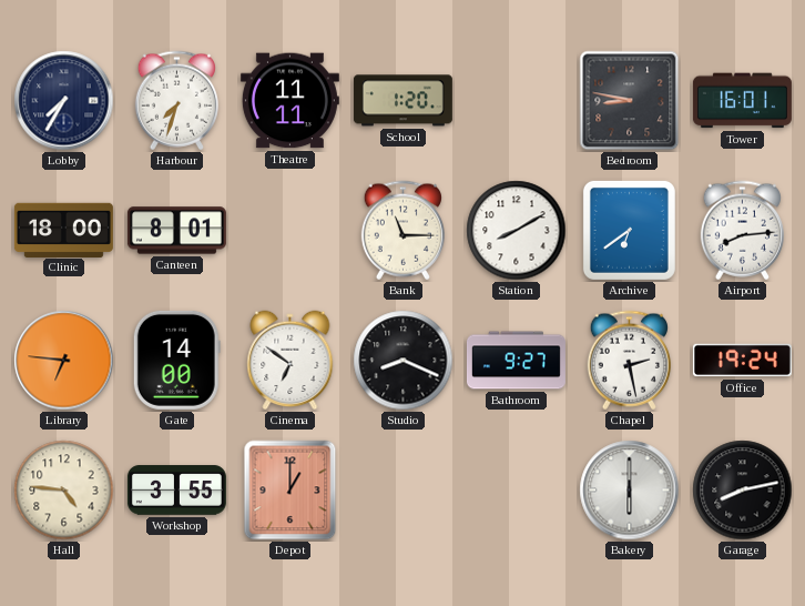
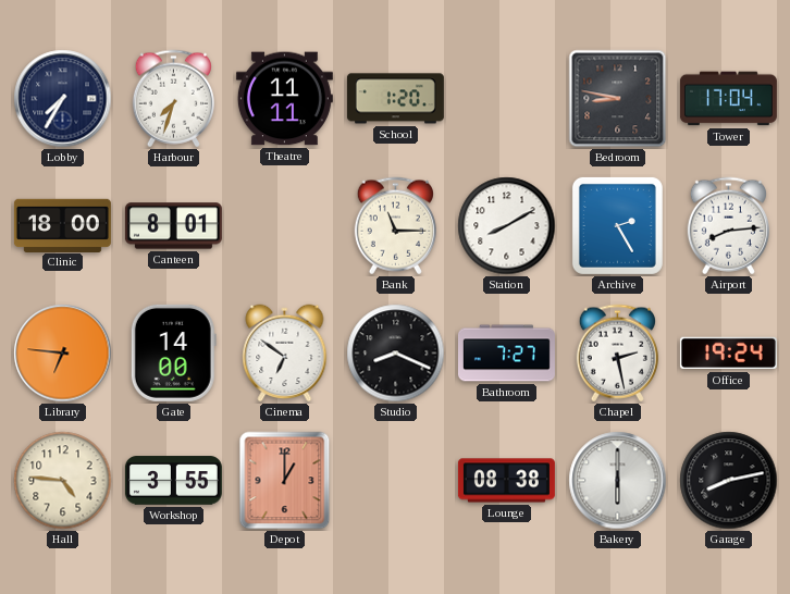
Tower: 16:01 -> 17:04
Archive: 6:39 -> 2:25
Bathroom: 9:27 -> 7:27
Lounge: none -> 08:38
